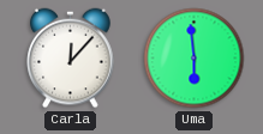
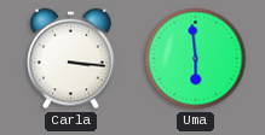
Carla: 12:07 -> 3:16
